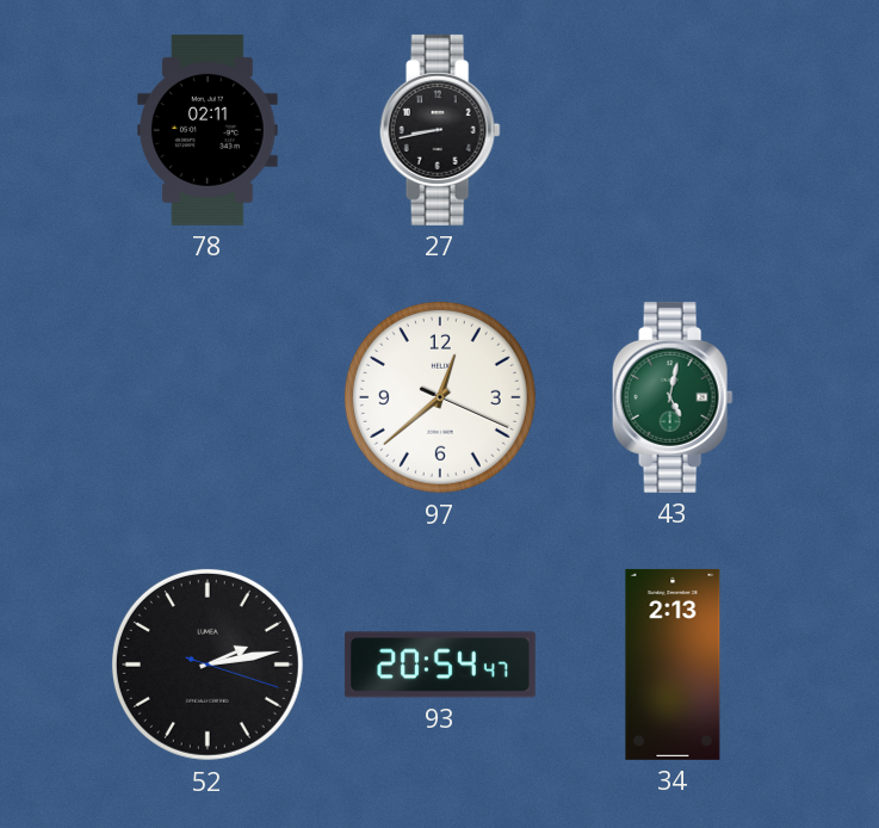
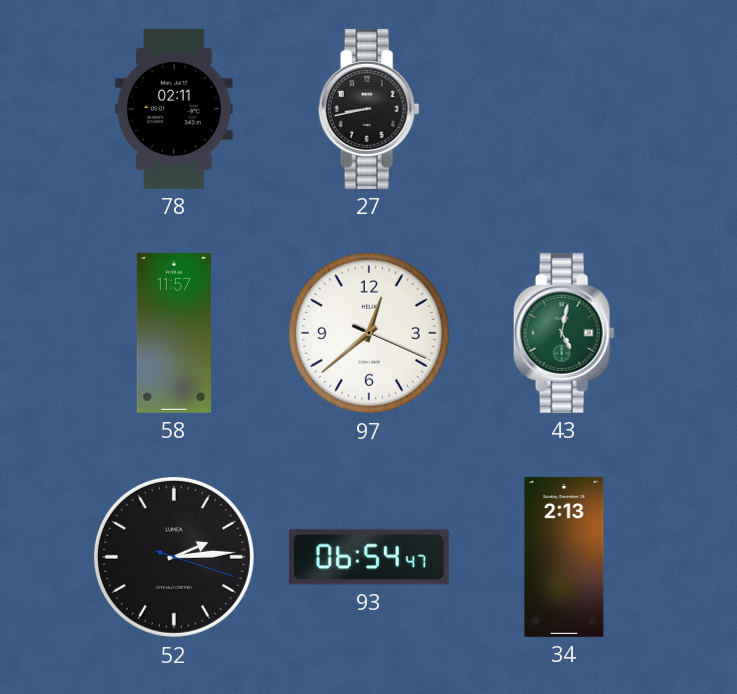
58: none -> 11:57
52: 2:13 -> 2:14
93: 20:54 -> 06:54
